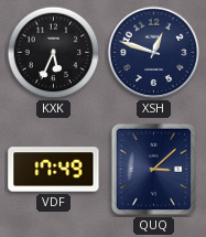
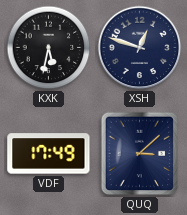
KXK: 5:34 -> 5:32
